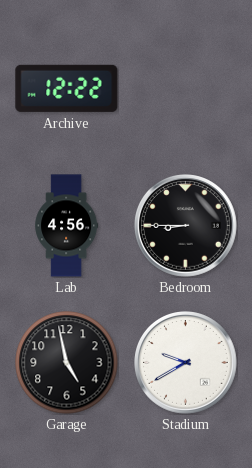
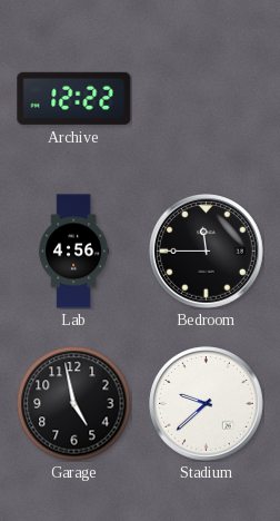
Bedroom: 8:45 -> 11:45
Stadium: 9:40 -> 9:38
